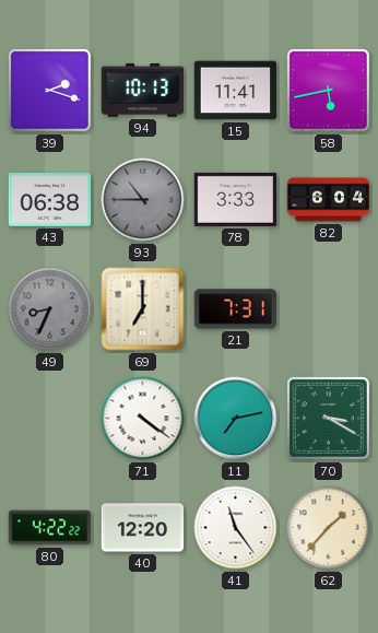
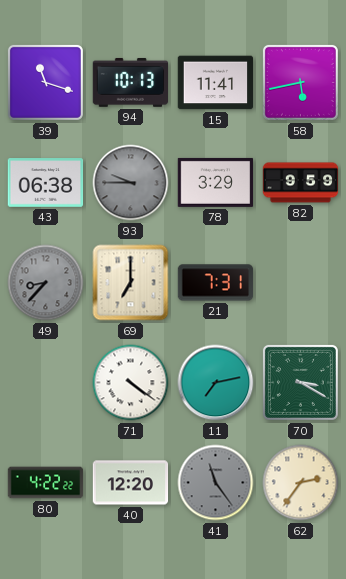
39: 2:18 -> 11:18
93: 10:45 -> 9:45
78: 3:33 -> 3:29
82: 6:04 -> 9:59
49: 8:34 -> 8:37
41 dial: white -> grey
62: 1:37 -> 2:36
